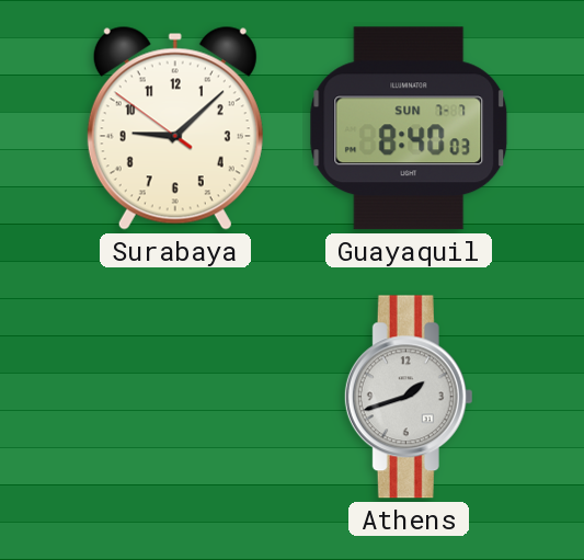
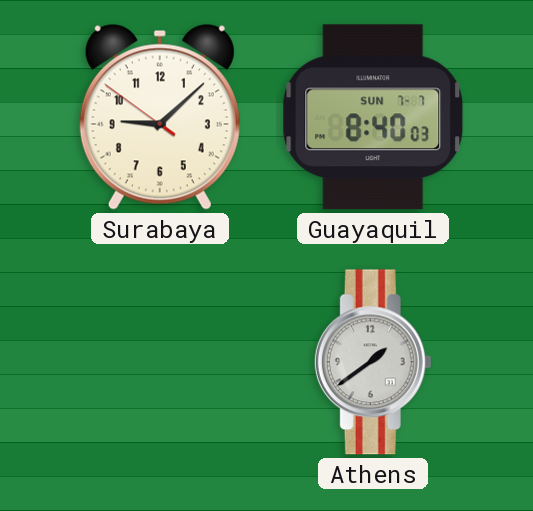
Athens: 1:42 -> 1:39
